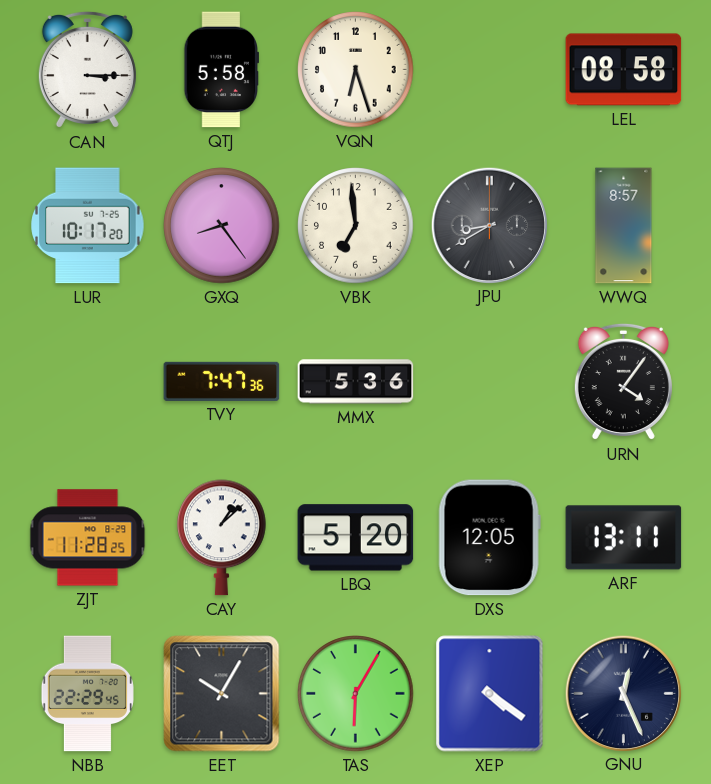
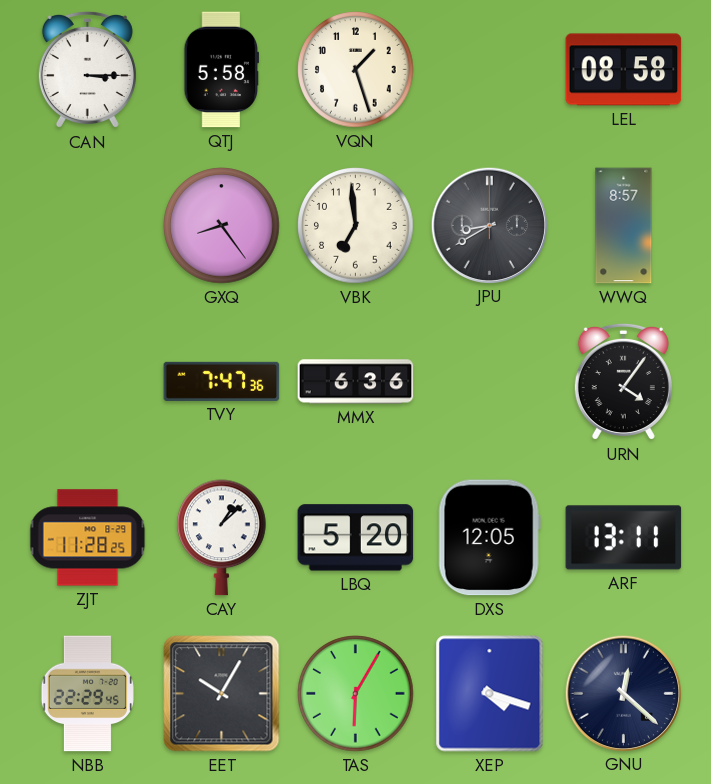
VQN: 6:27 -> 1:27
LUR: 10:17 -> none
MMX: 5:36 -> 6:36
XEP: 4:21 -> 4:18
GNU: 12:26 -> 12:22
